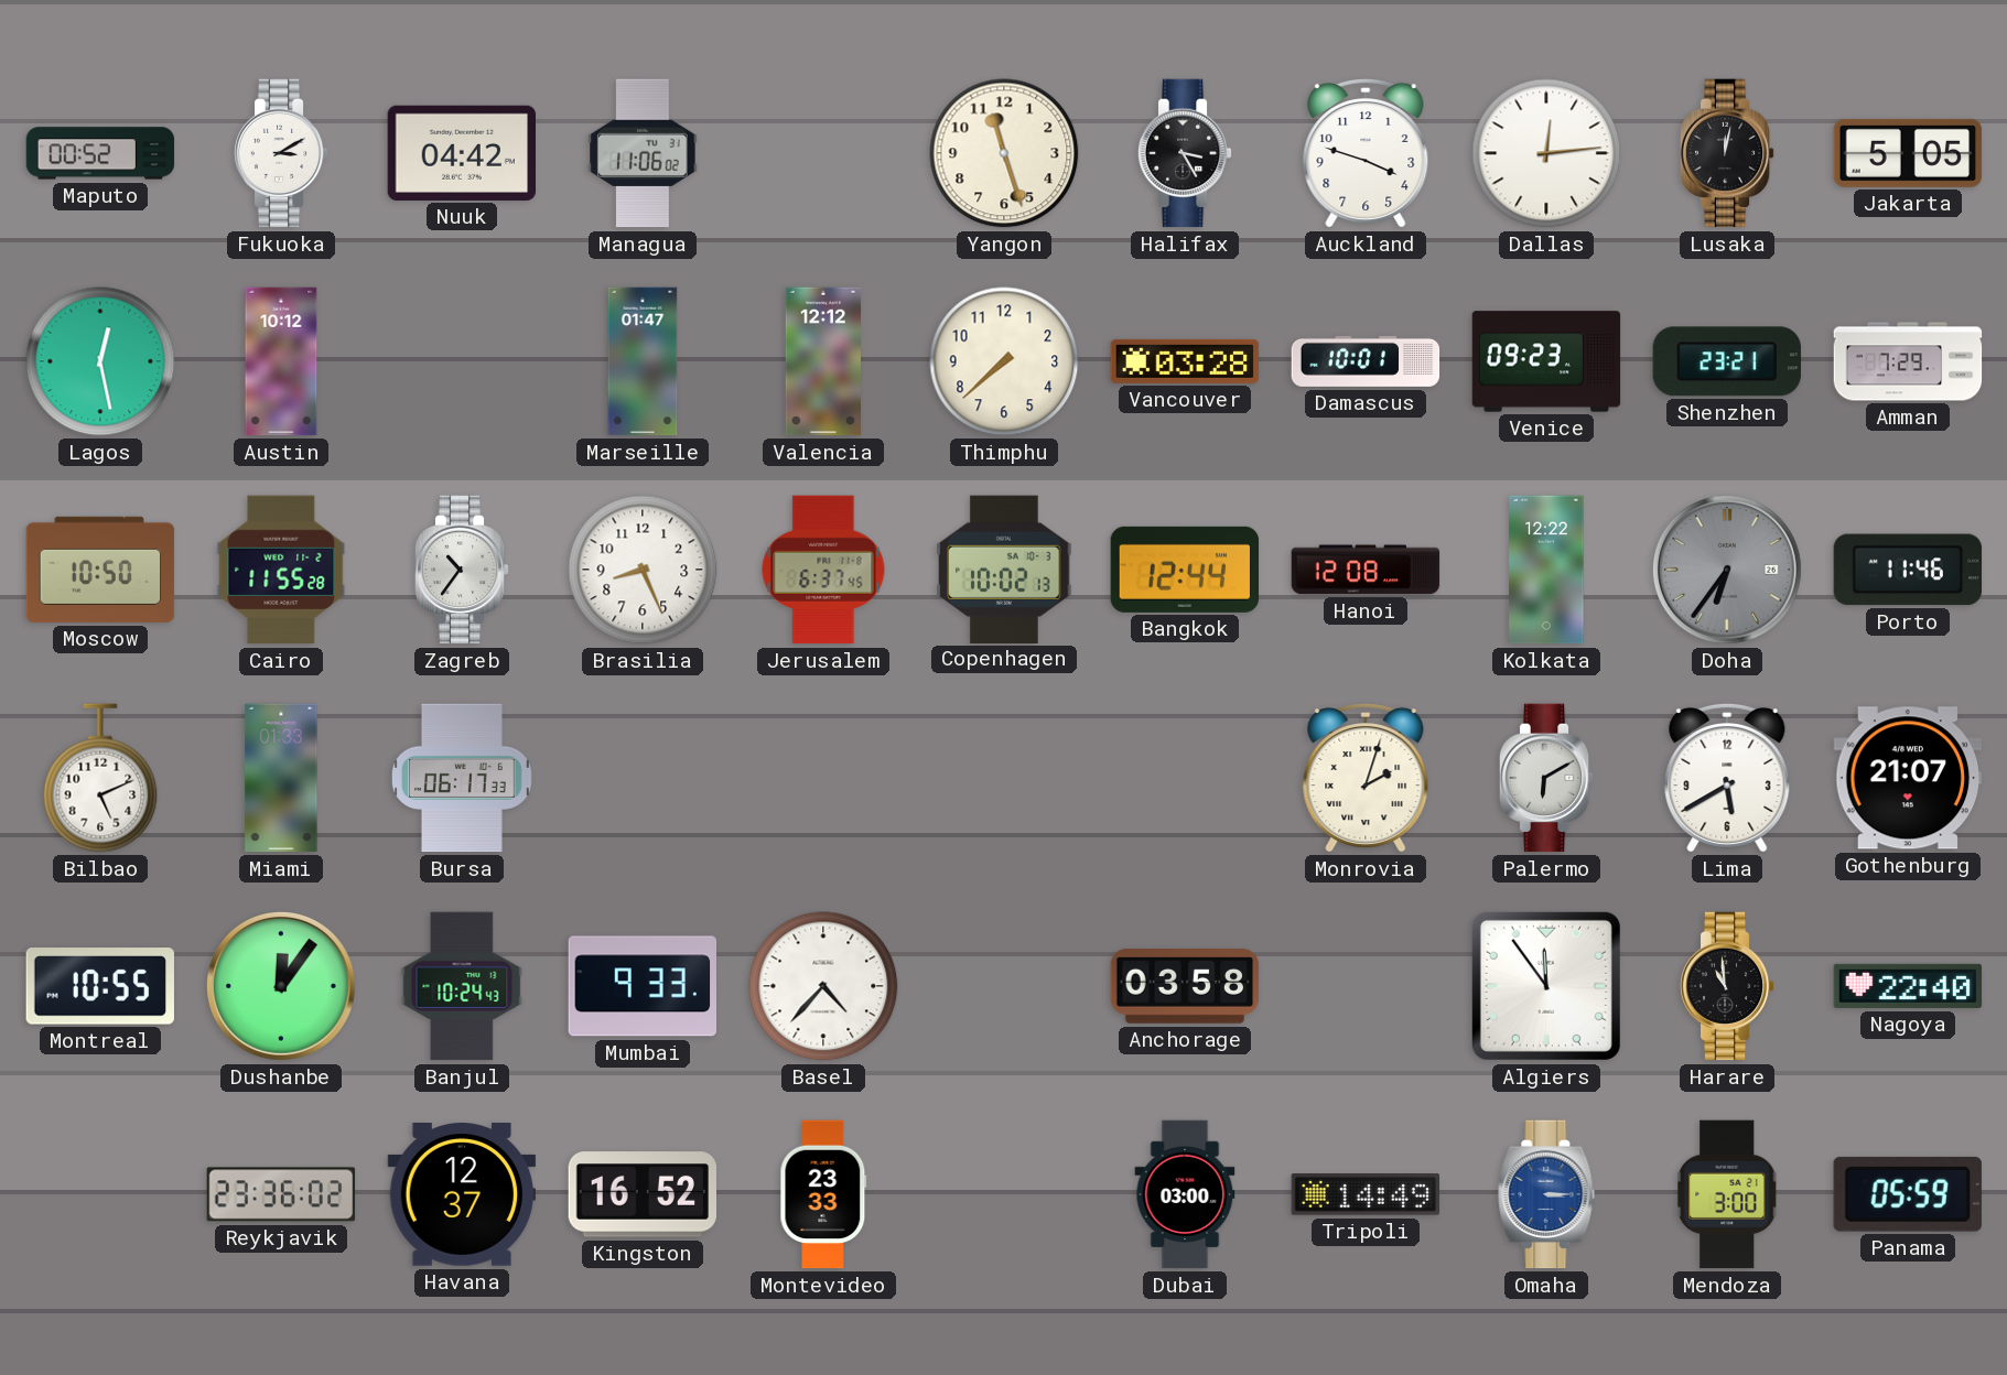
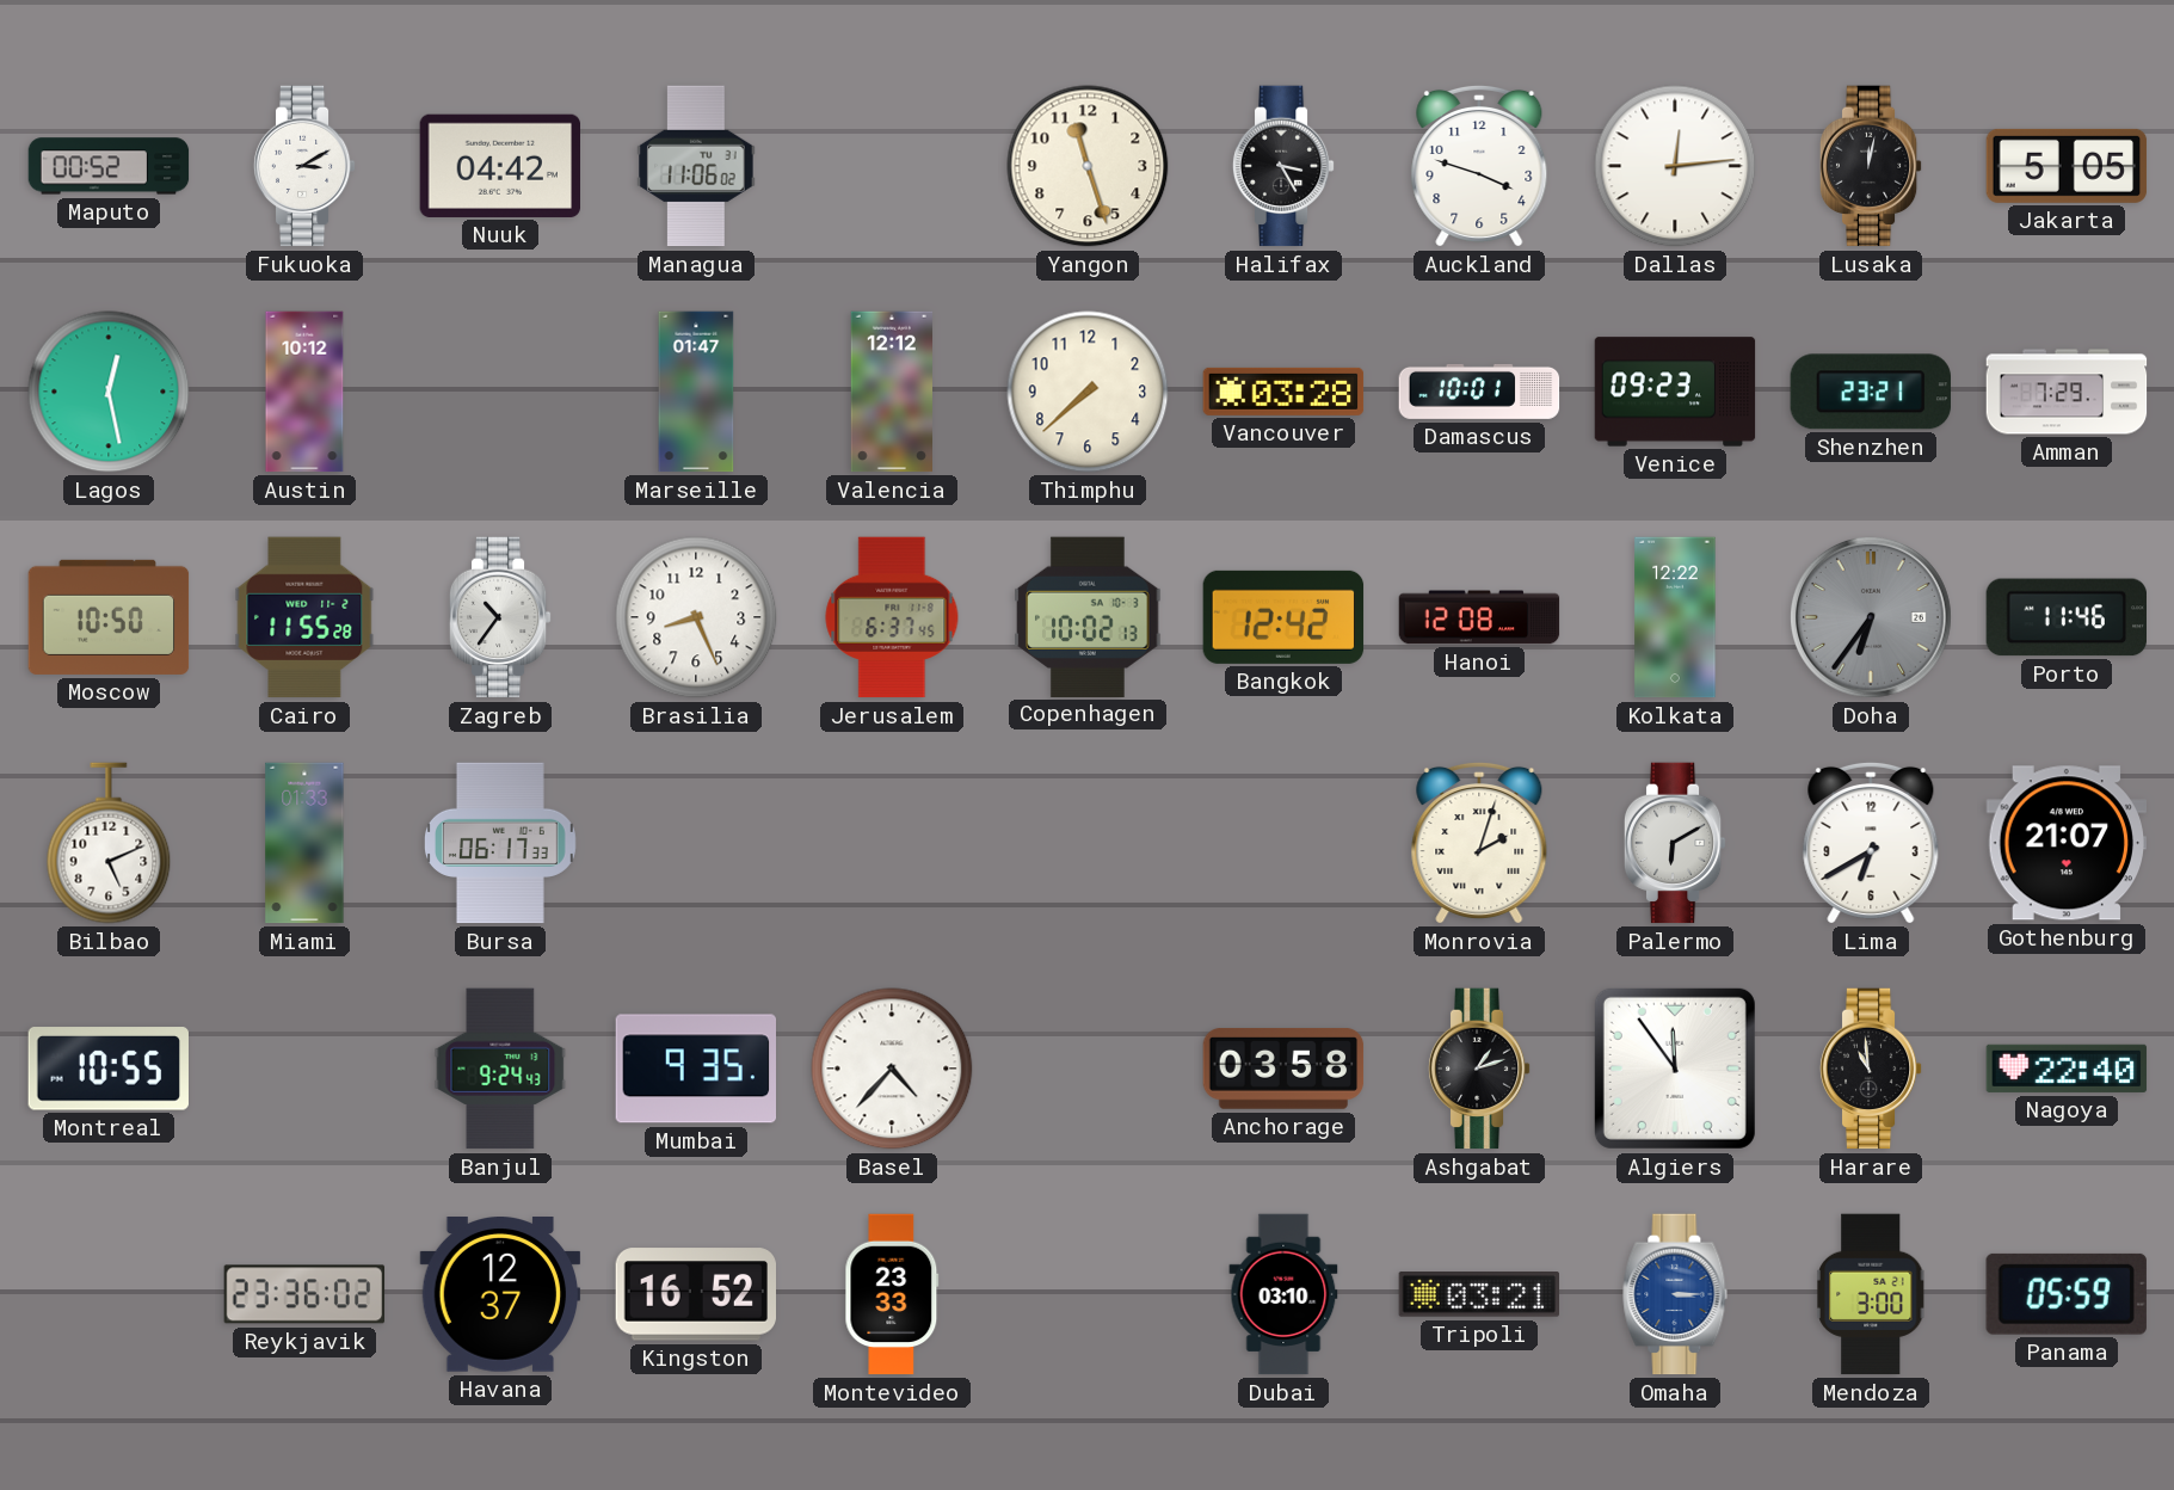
Bangkok: 12:44 -> 12:42
Lima: 5:40 -> 6:40
Dushanbe: 12:06 -> none
Banjul: 10:24 -> 9:24
Mumbai: 9:33 -> 9:35
Ashgabat: none -> 1:12
Dubai: 03:00 -> 03:10
Tripoli: 14:49 -> 03:21
